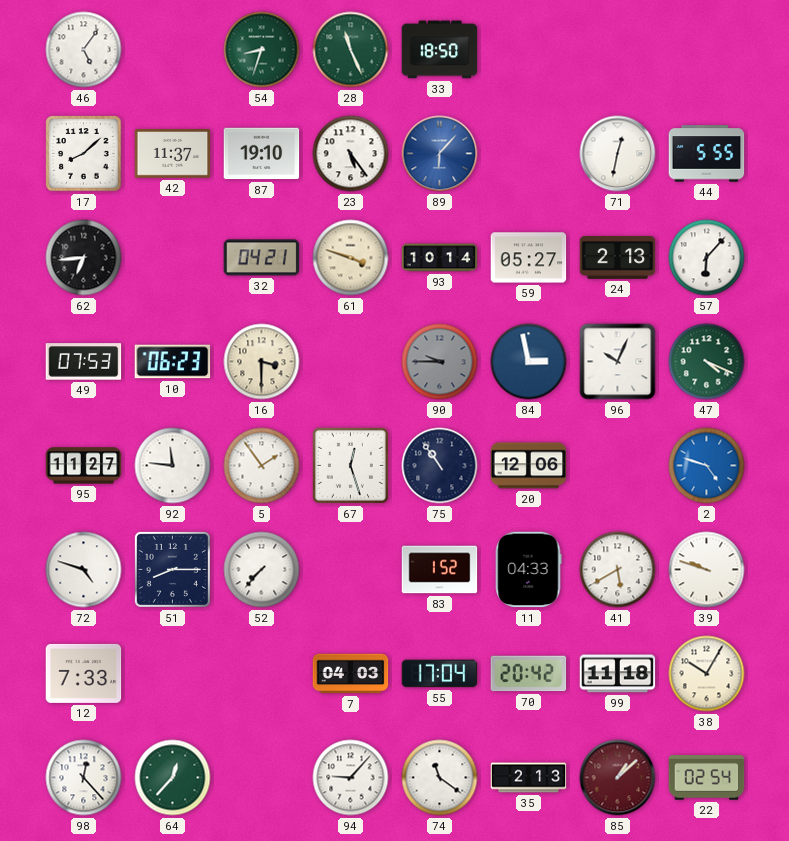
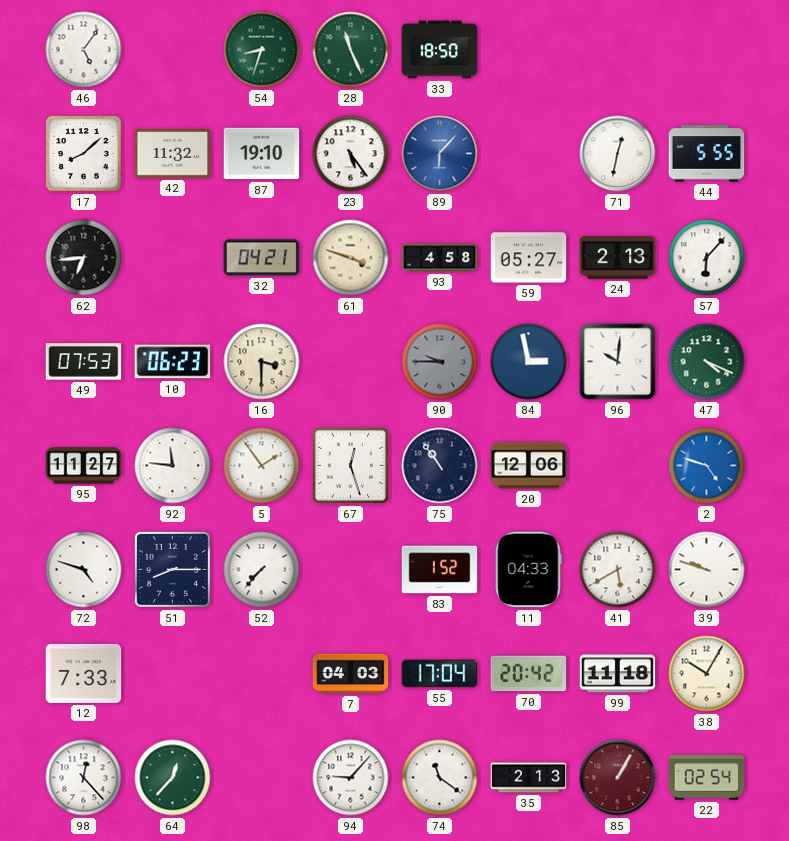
42: 11:37 -> 11:32
93: 10:14 -> 4:58
96: 10:04 -> 10:01
85: 1:08 -> 1:05
